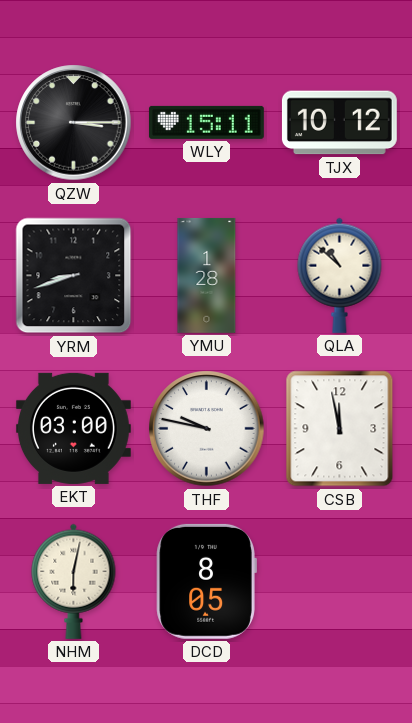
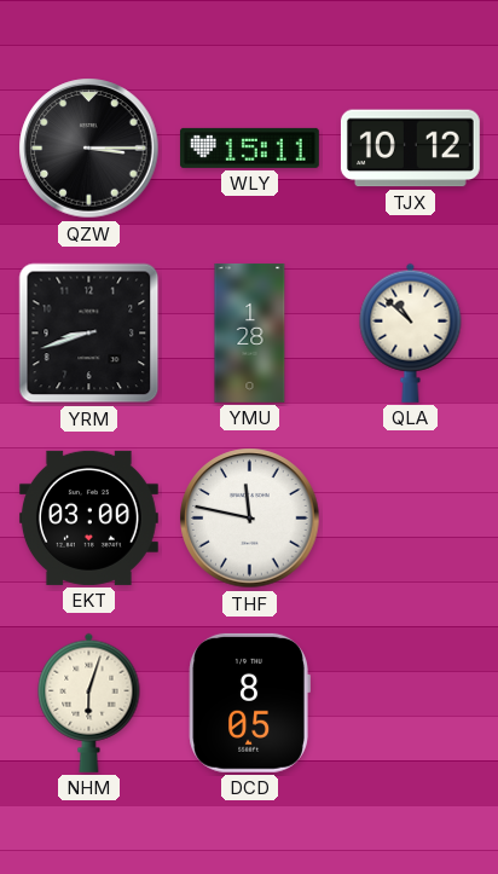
THF: 9:47 -> 11:47
CSB: 11:58 -> none
NHM: 6:02 -> 6:03
